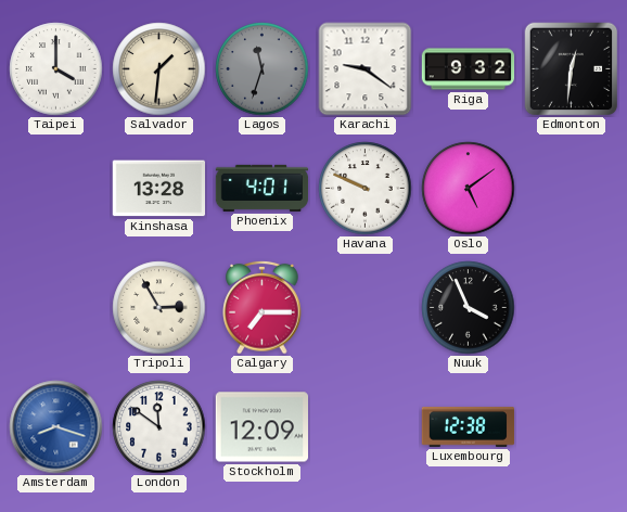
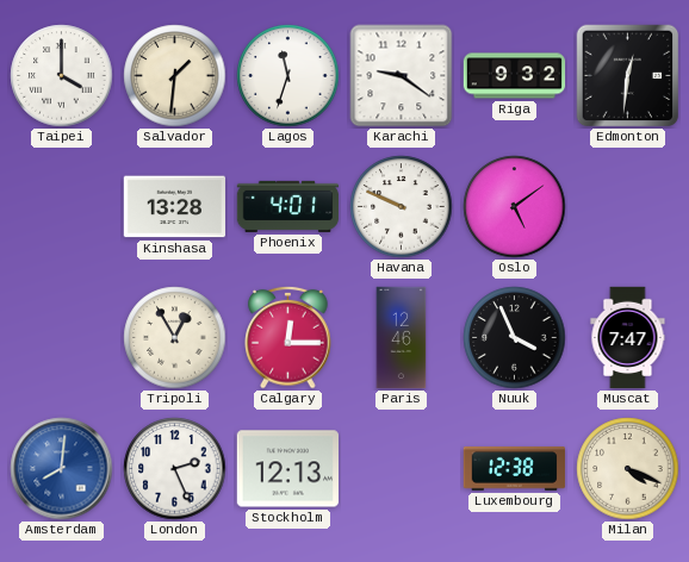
Lagos dial: grey -> white
Tripoli: 2:55 -> 12:55
Calgary: 7:15 -> 12:15
Paris: none -> 12:46
Muscat: none -> 7:47
Amsterdam: 8:18 -> 8:01
London: 11:51 -> 2:26
Stockholm: 12:09 -> 12:13
Milan: none -> 4:19
